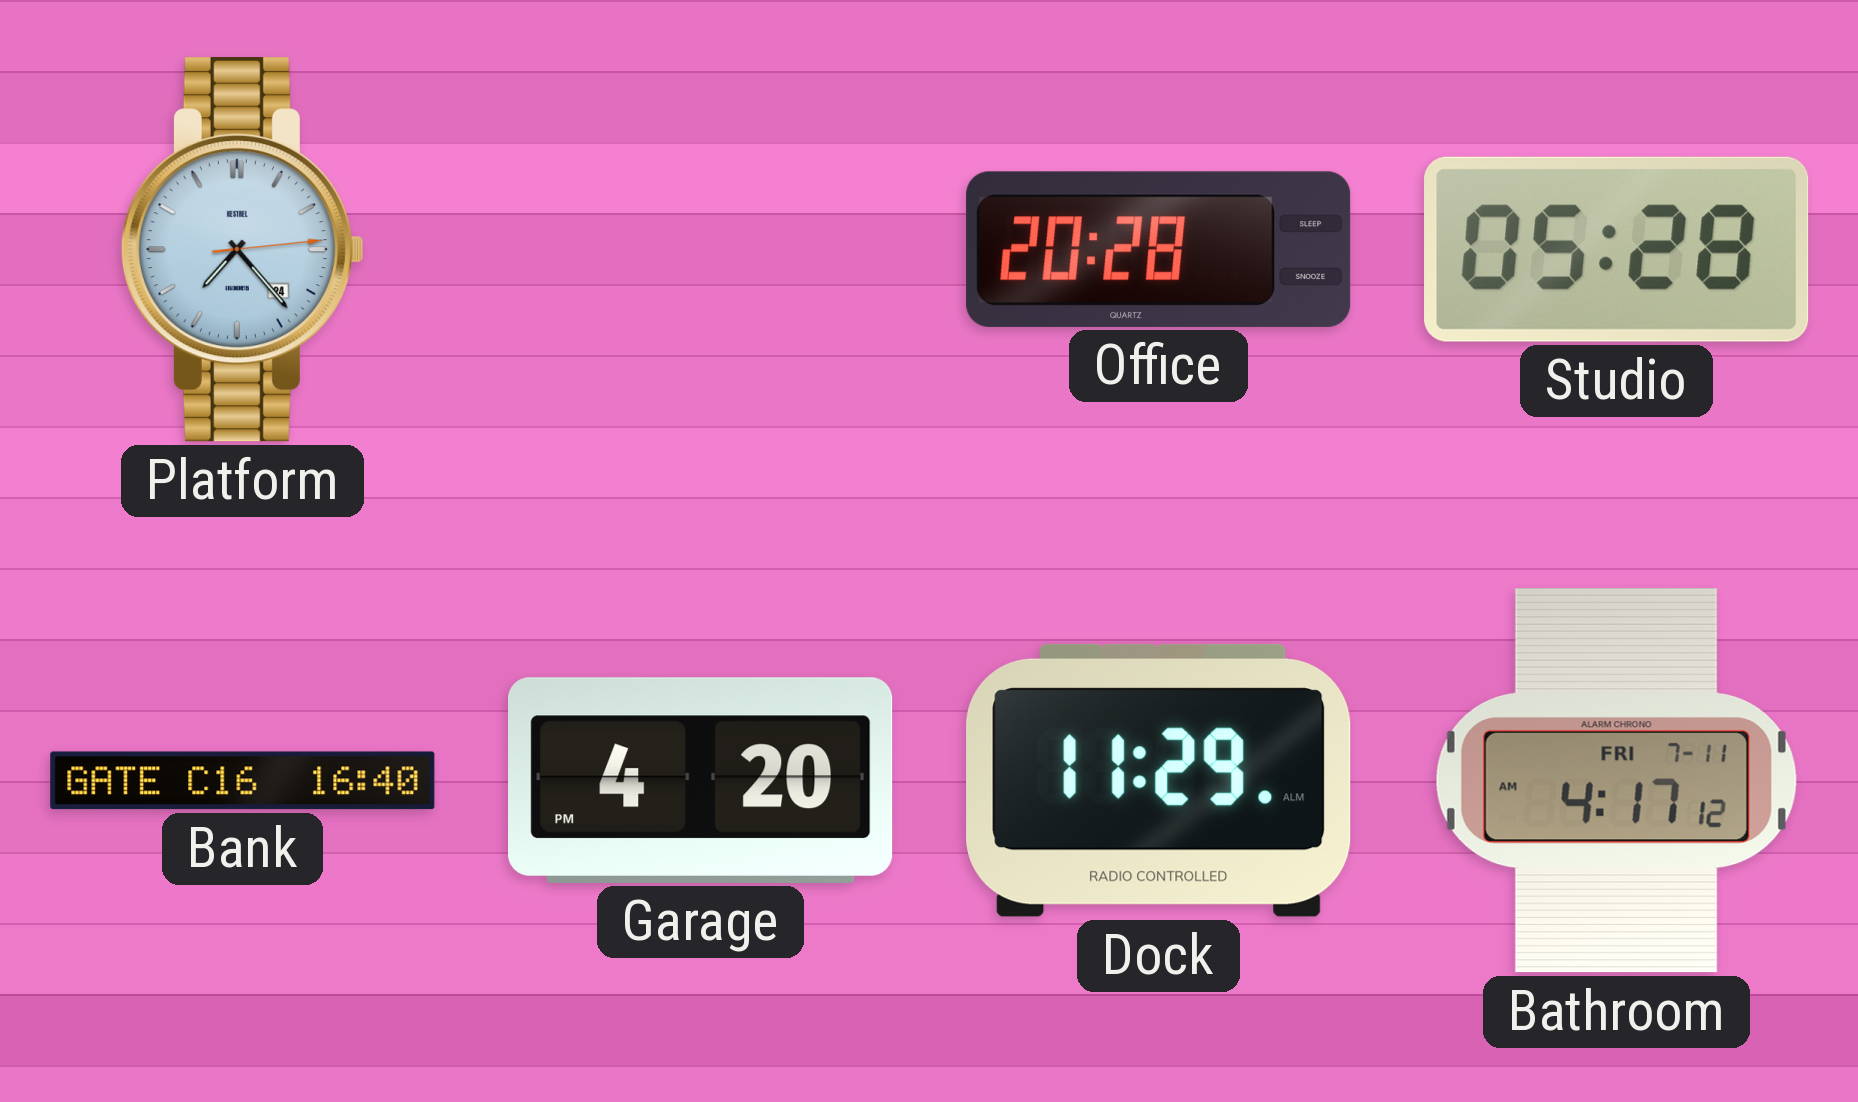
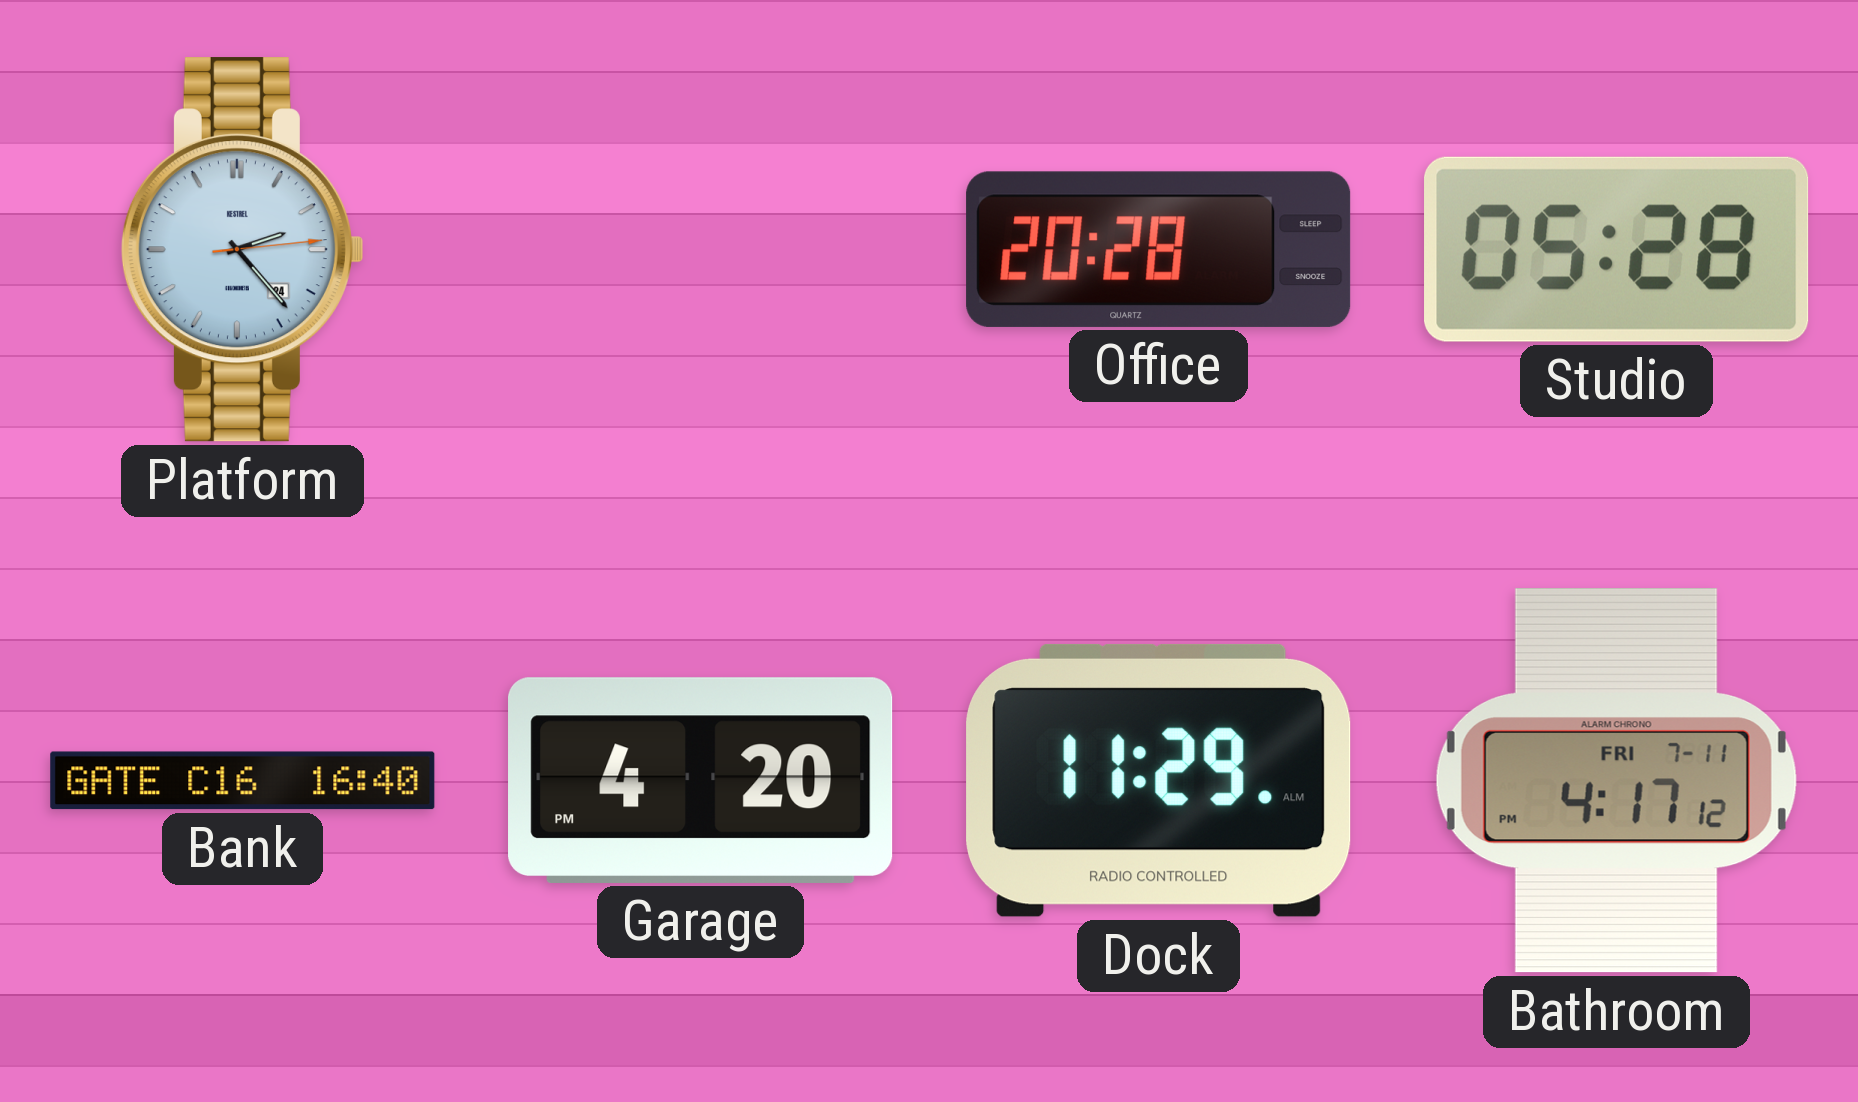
Platform: 7:23 -> 2:23
Bathroom: 4:17:12 AM -> 4:17:12 PM
